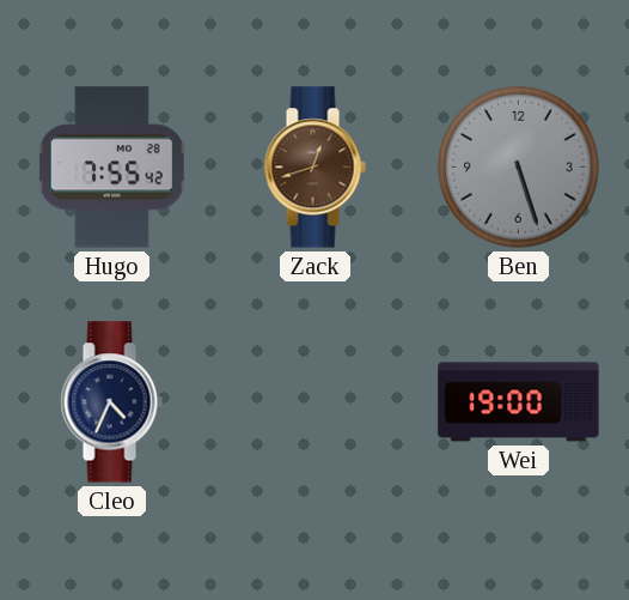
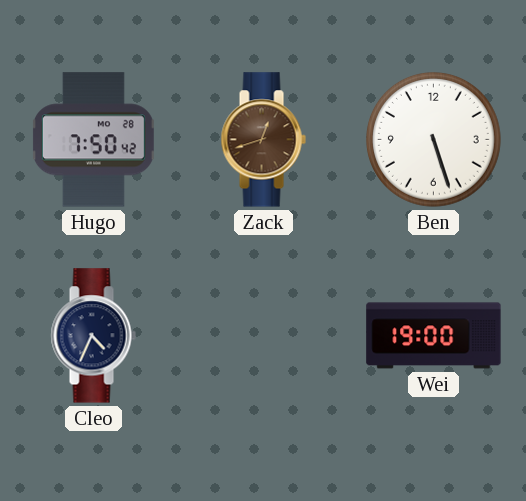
Hugo: 7:55 -> 7:50
Ben dial: grey -> white
